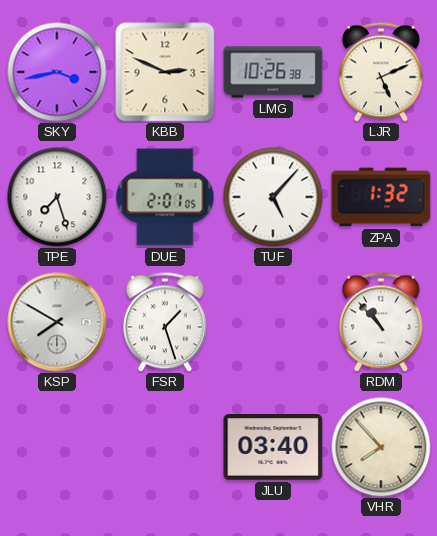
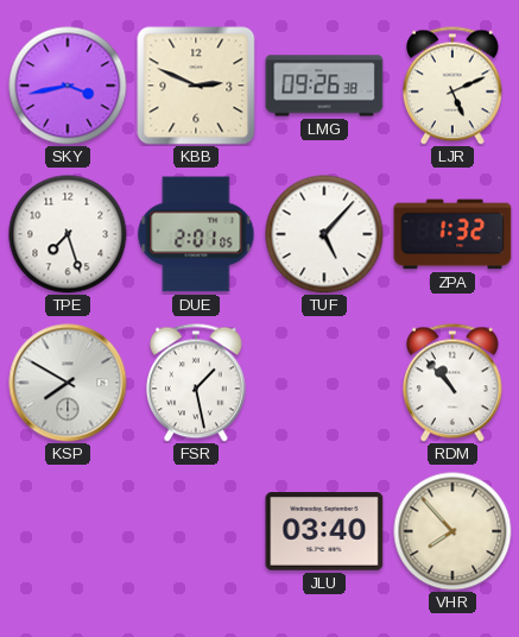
LMG: 10:26 -> 09:26
FSR: 1:27 -> 1:28
